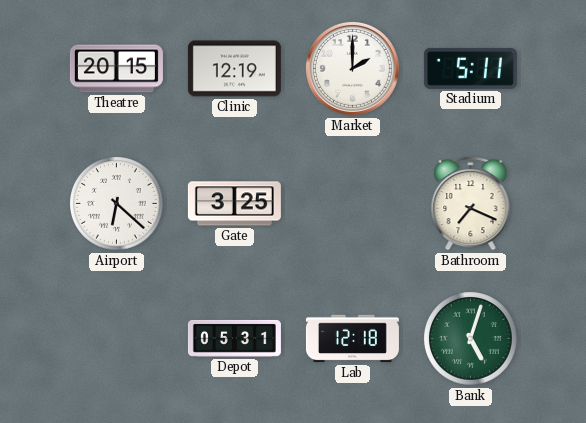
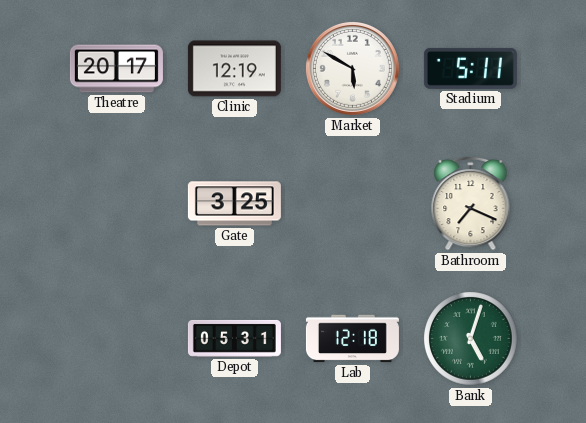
Theatre: 20:15 -> 20:17
Market: 2:00 -> 5:50
Airport: 6:22 -> none
